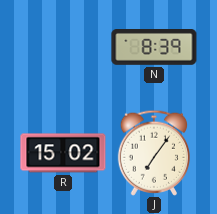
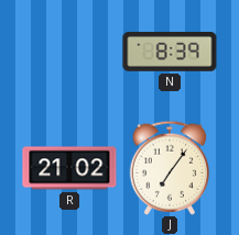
R: 15:02 -> 21:02
